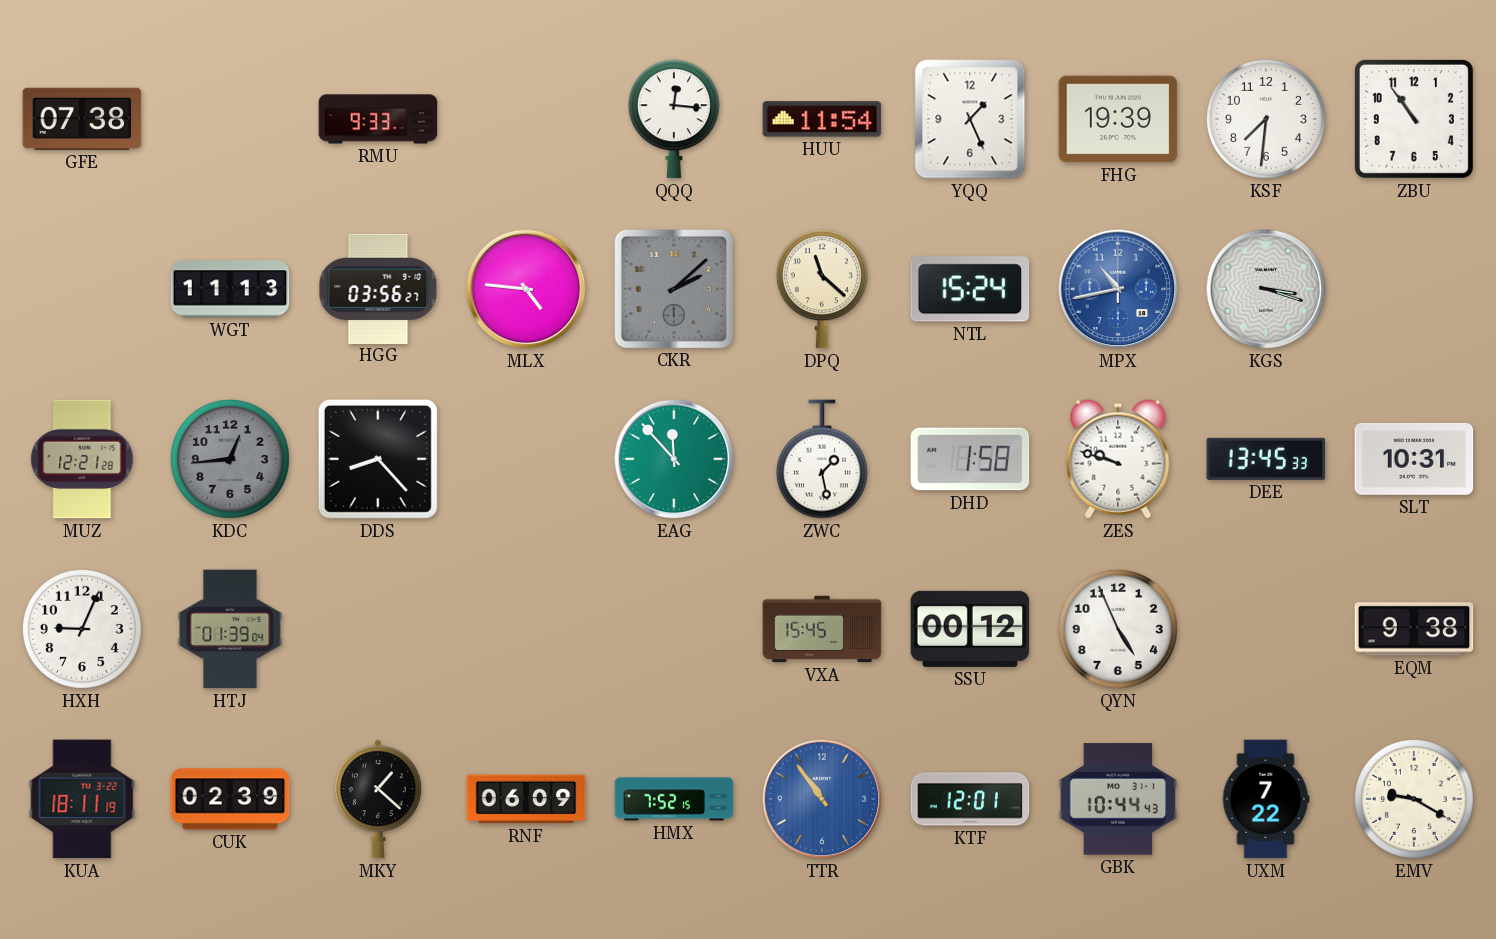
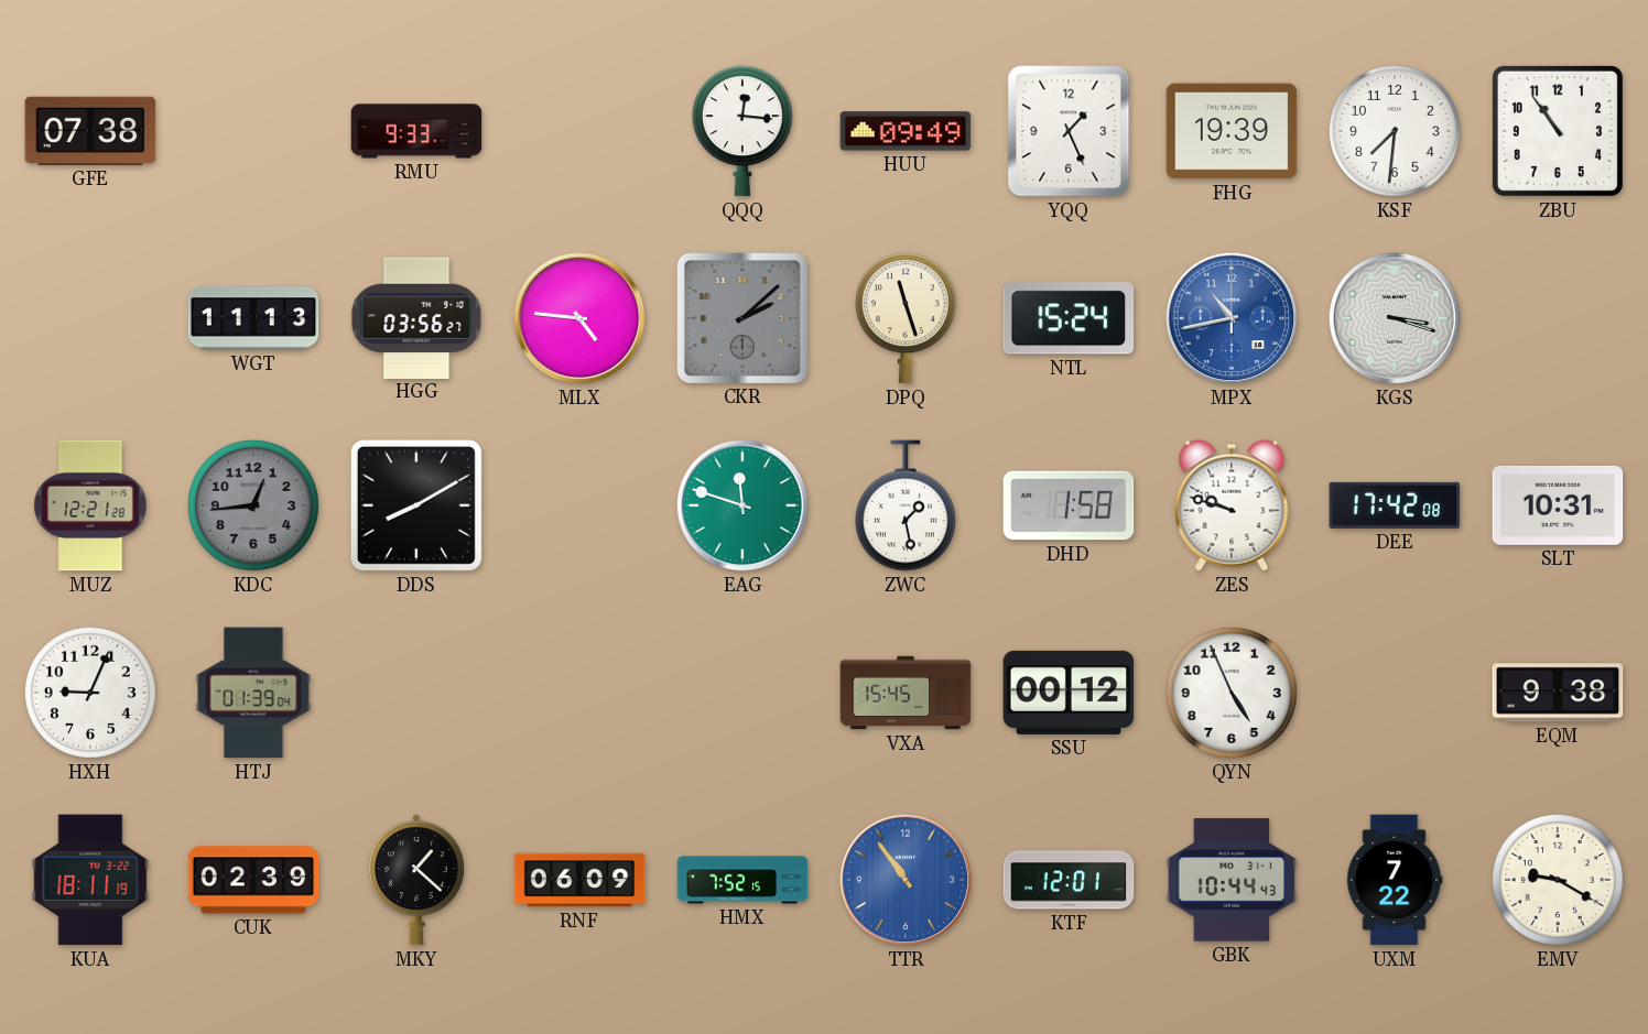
HUU: 11:54 -> 09:49
DPQ: 11:22 -> 11:27
DDS: 8:23 -> 8:10
EAG: 11:53 -> 11:48
DEE: 13:45 -> 17:42
